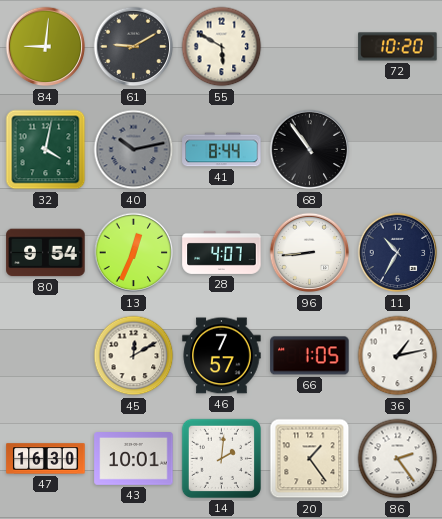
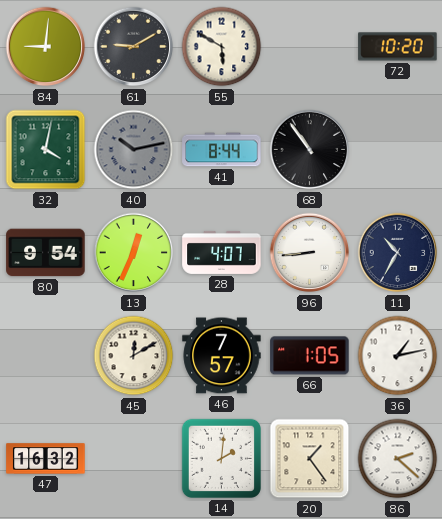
47: 16:30 -> 16:32
43: 10:01 -> none
86: 2:24 -> 2:22
